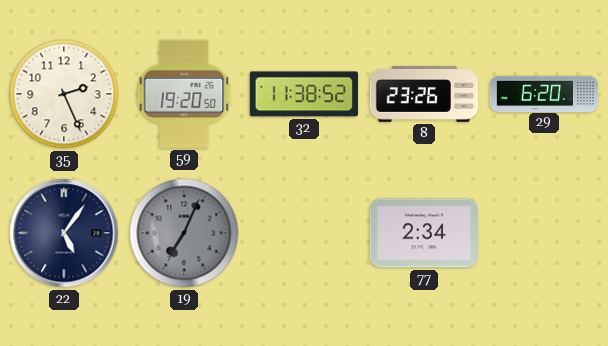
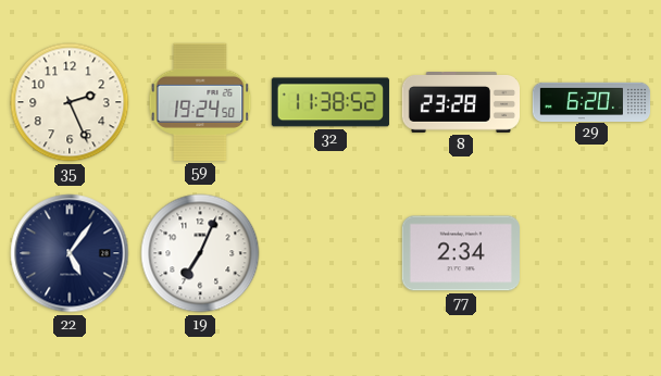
59: 19:20 -> 19:24
8: 23:26 -> 23:28
19 dial: grey -> white
